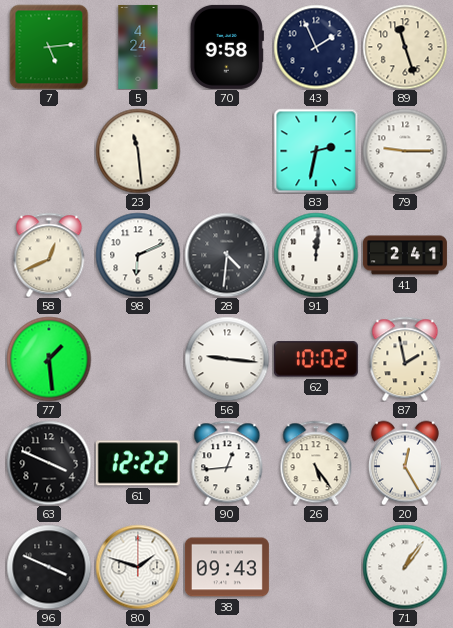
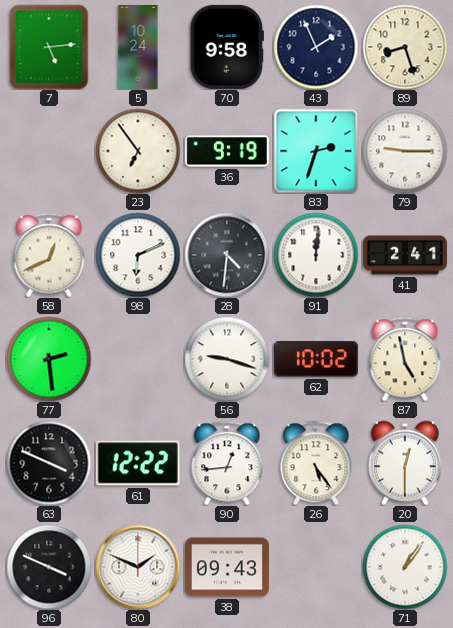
5: 4:24 -> 10:24
89: 11:27 -> 8:27
23: 11:29 -> 6:54
36: none -> 9:19
83: 2:32 -> 2:33
77: 1:29 -> 2:29
56: 9:16 -> 9:18
87: 1:58 -> 4:58
20: 12:25 -> 12:30
80: 1:48 -> 1:49
